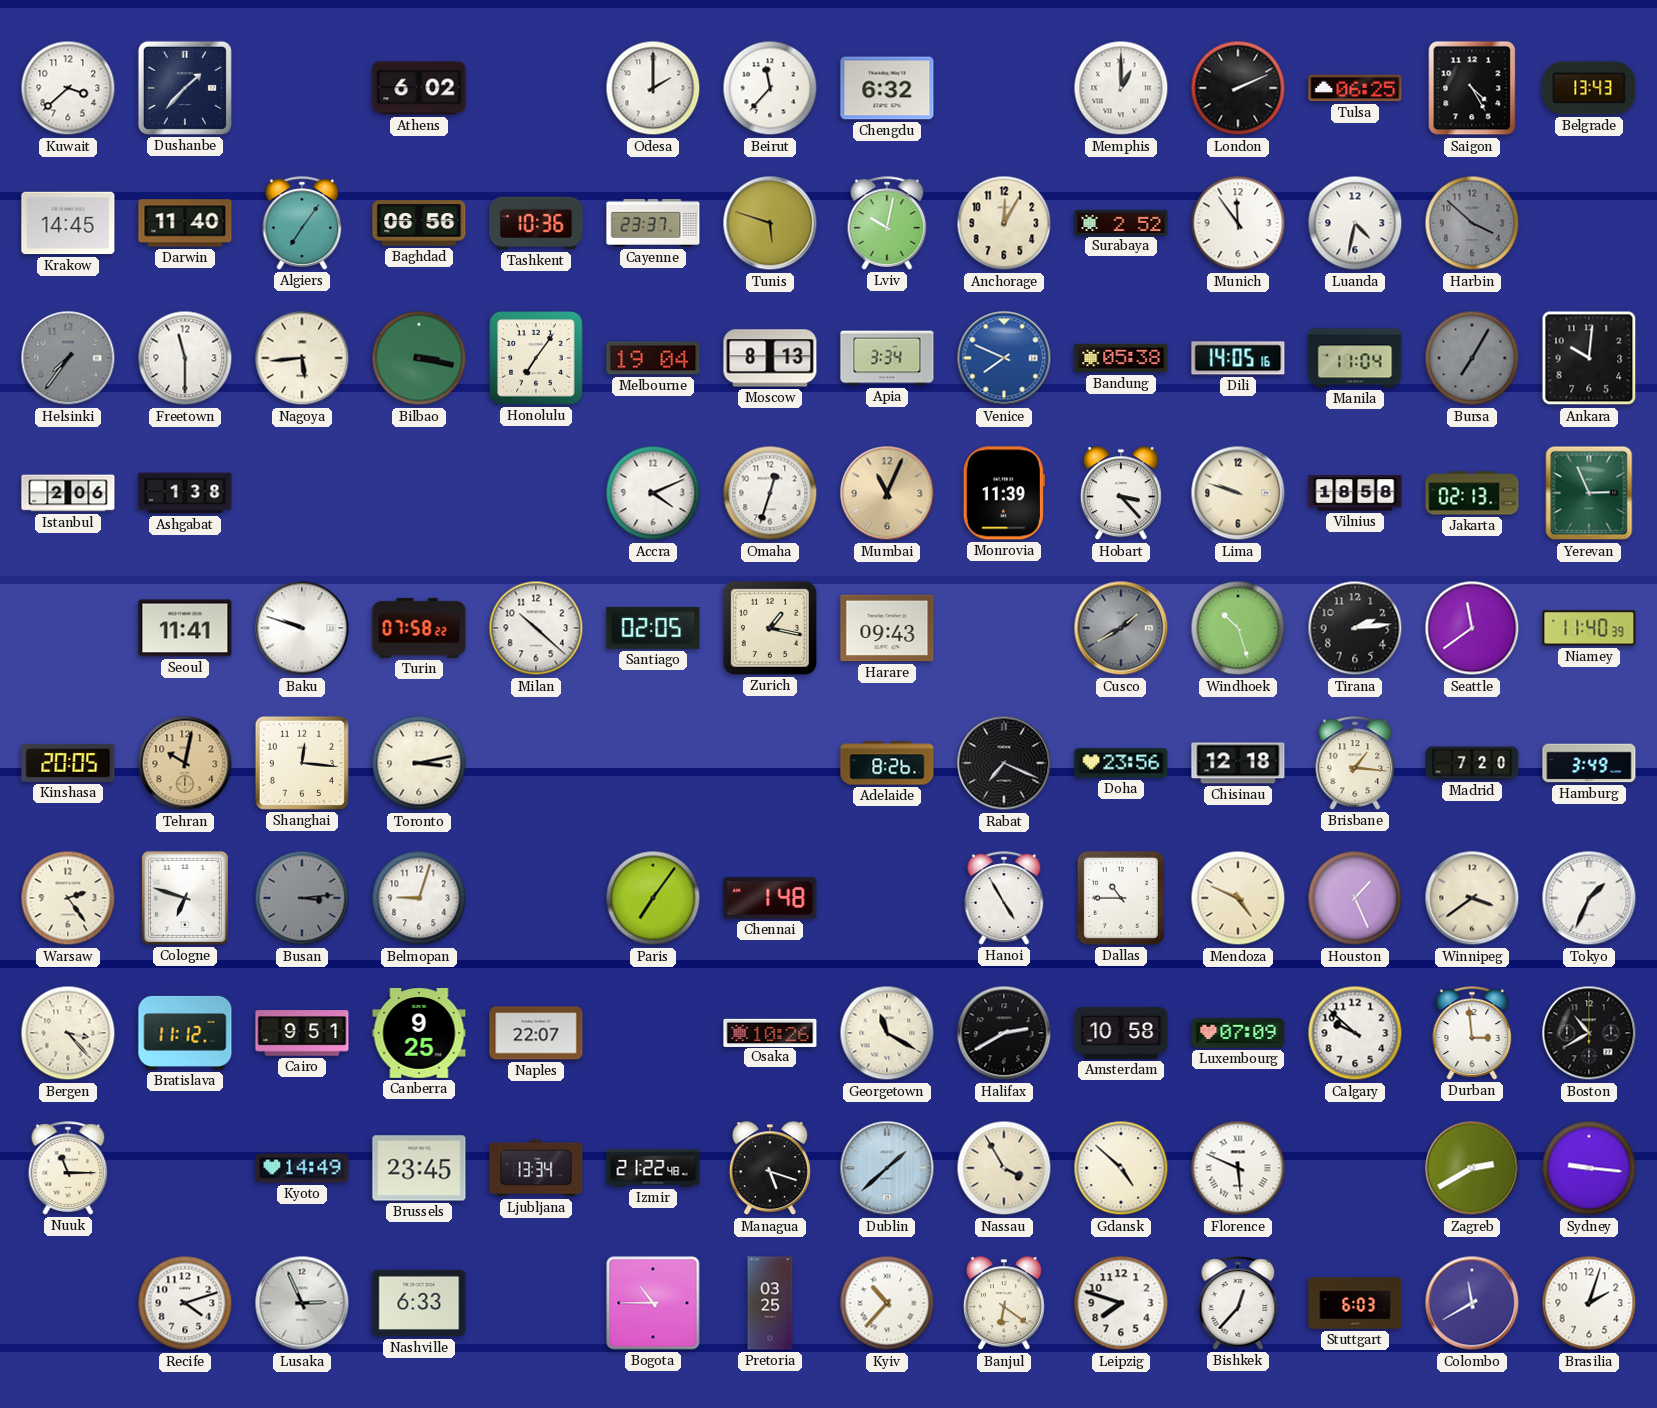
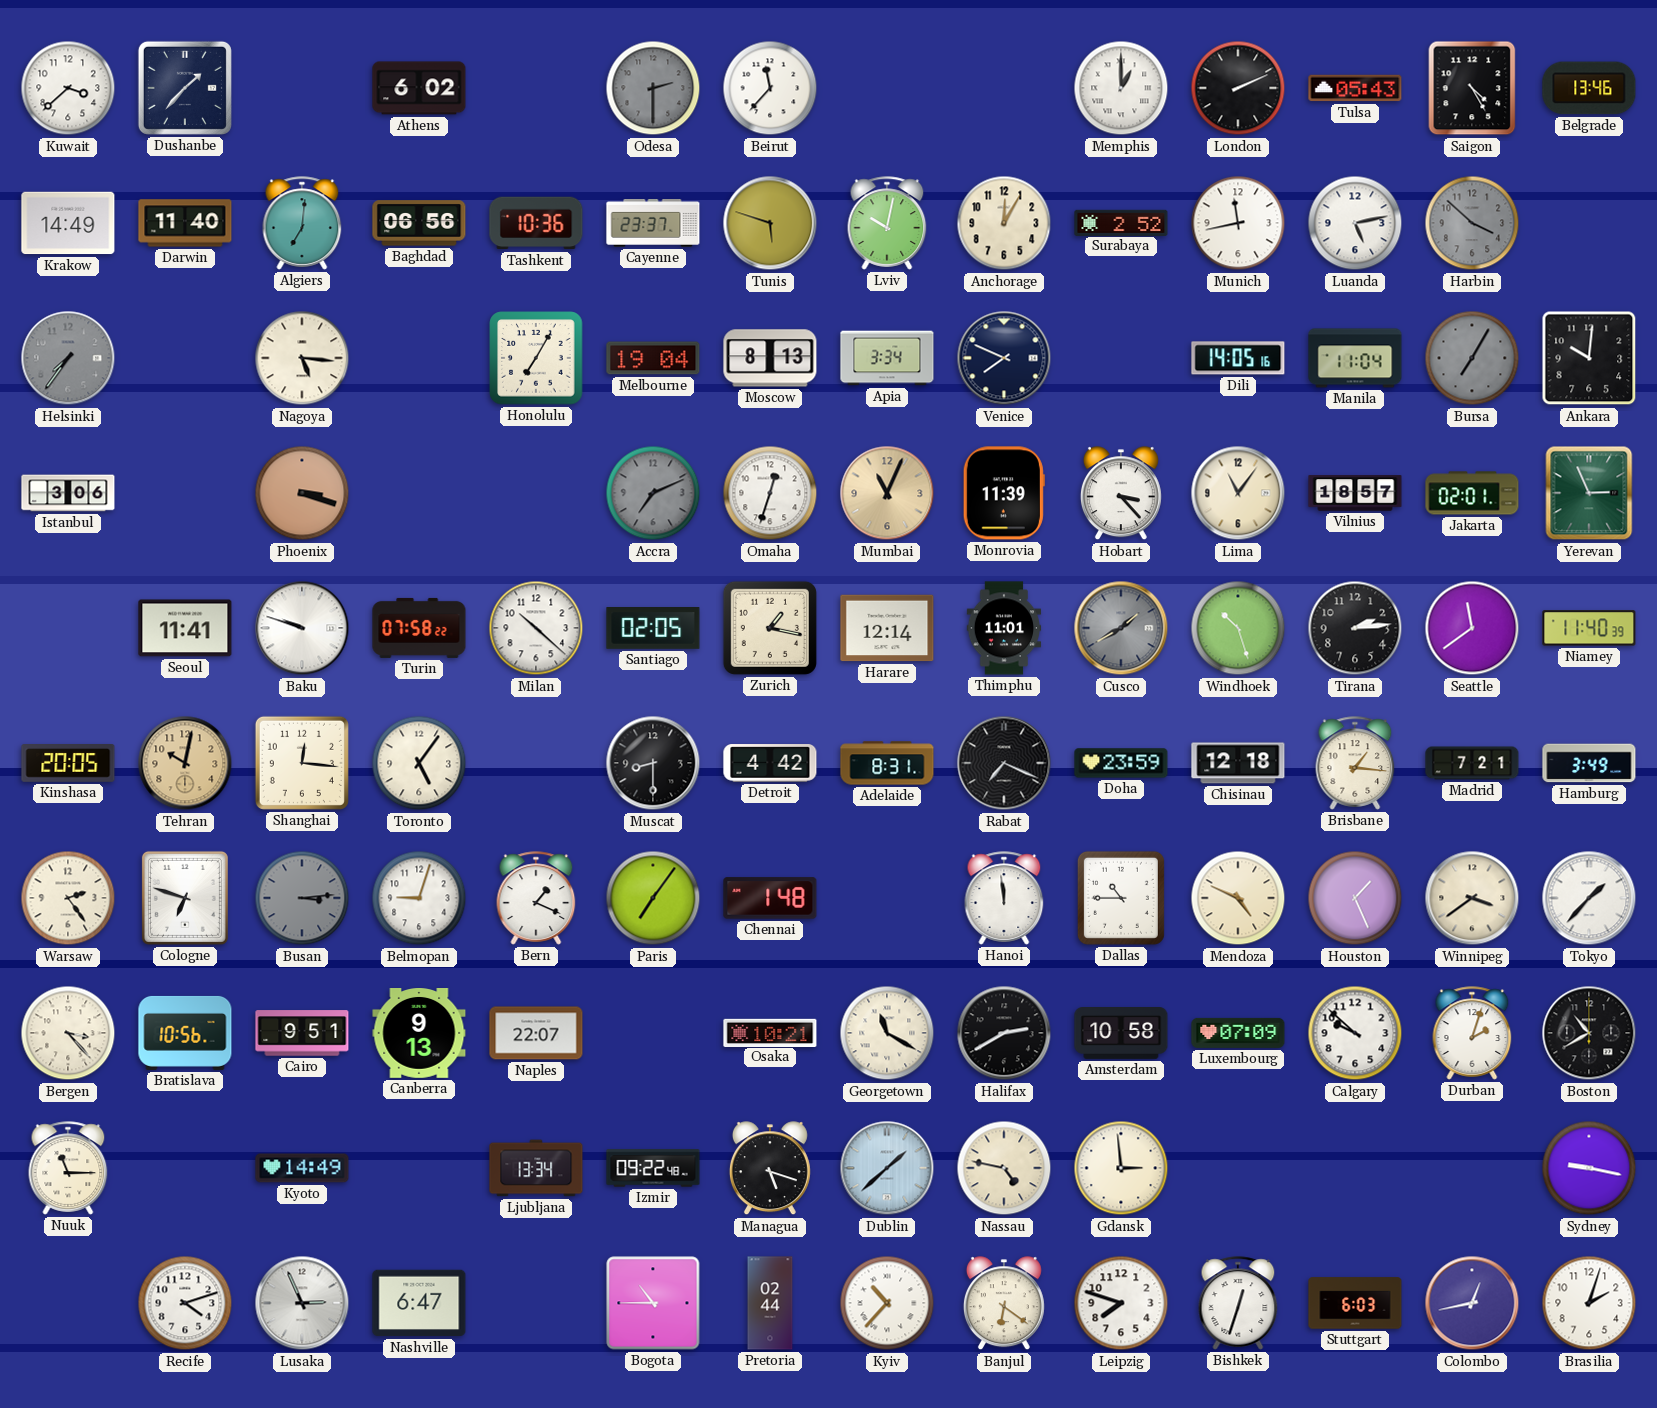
Odesa: 2:00 -> 2:30
Odesa dial: white -> grey
Chengdu: 6:32 -> none
Tulsa: 06:25 -> 05:43
Belgrade: 13:43 -> 13:46
Krakow: 14:45 -> 14:49
Algiers: 7:06 -> 7:01
Munich: 11:54 -> 11:43
Luanda: 4:32 -> 5:13
Freetown: 11:30 -> none
Nagoya: 5:44 -> 5:16
Bilbao: 3:17 -> none
Honolulu: 7:06 -> 7:05
Venice dial: blue -> navy
Bandung: 05:38 -> none
Istanbul: 2:06 -> 3:06
Ashgabat: 1:38 -> none
Phoenix: none -> 3:18
Accra: 4:11 -> 7:11
Accra dial: white -> grey
Lima: 9:48 -> 11:06
Vilnius: 18:58 -> 18:57
Jakarta: 02:13 -> 02:01
Harare: 09:43 -> 12:14
Thimphu: none -> 11:01
Toronto: 3:13 -> 5:06
Muscat: none -> 8:30
Detroit: none -> 4:42
Adelaide: 8:26 -> 8:31
Doha: 23:56 -> 23:59
Madrid: 7:20 -> 7:21
Bern: none -> 1:19
Hanoi: 4:55 -> 11:59
Tokyo: 1:34 -> 1:37
Bratislava: 11:12 -> 10:56
Canberra: 9:25 -> 9:13
Osaka: 10:26 -> 10:21
Durban: 2:59 -> 2:03
Brussels: 23:45 -> none
Izmir: 21:22 -> 09:22
Nassau: 3:55 -> 4:47
Gdansk: 4:52 -> 2:59
Florence: 5:49 -> none
Zagreb: 2:40 -> none
Sydney: 9:16 -> 9:17
Nashville: 6:33 -> 6:47
Pretoria: 03:25 -> 02:44
Bishkek: 12:37 -> 12:33
Colombo: 11:40 -> 12:43
